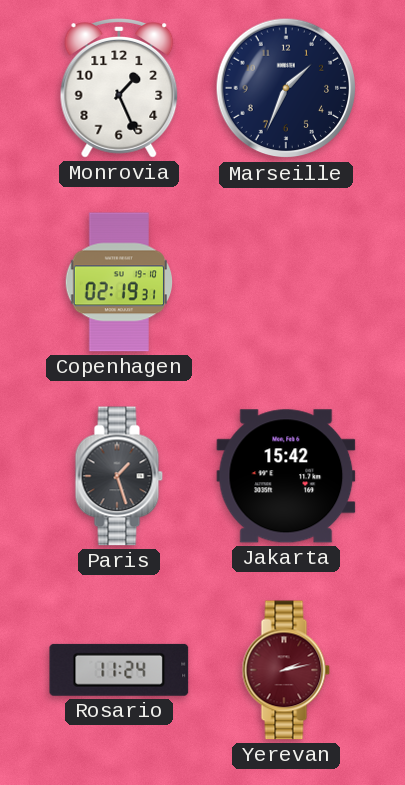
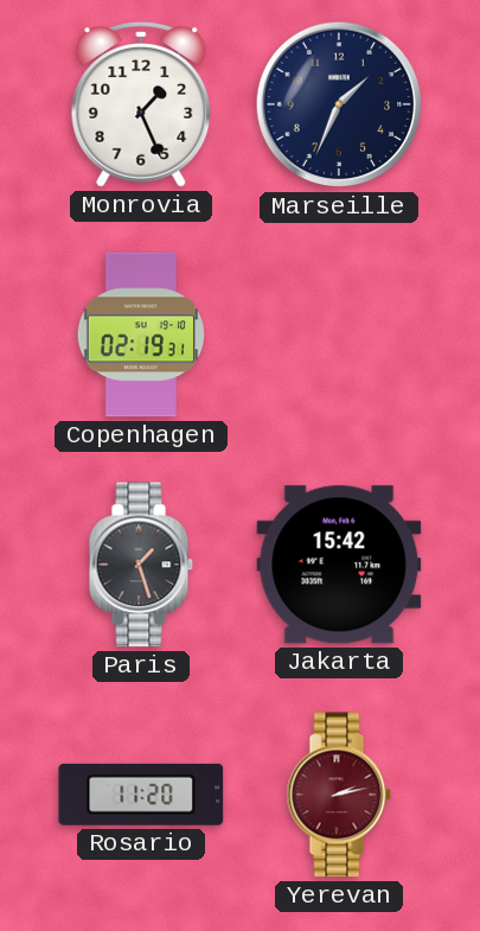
Rosario: 11:24 -> 11:20
